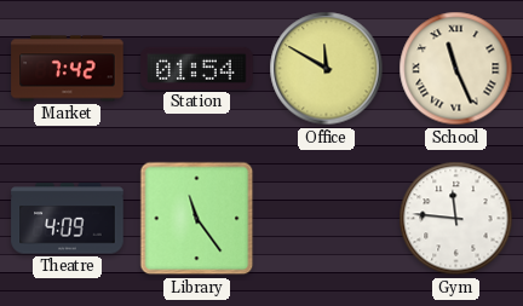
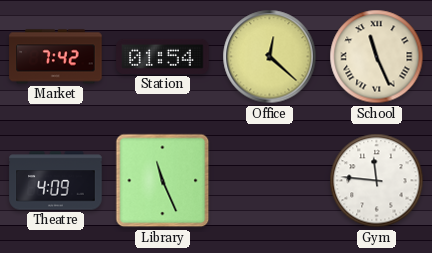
Office: 11:50 -> 12:22
Library: 11:24 -> 11:26
